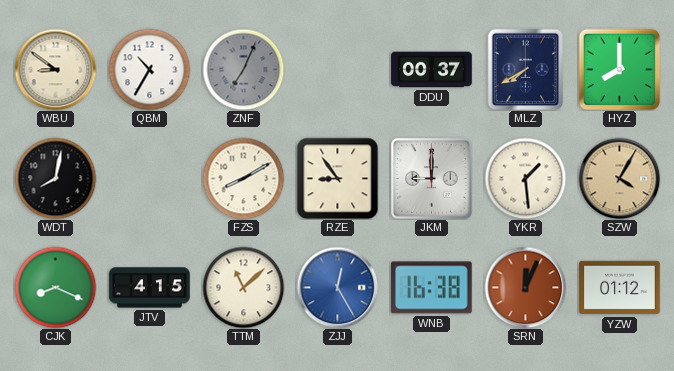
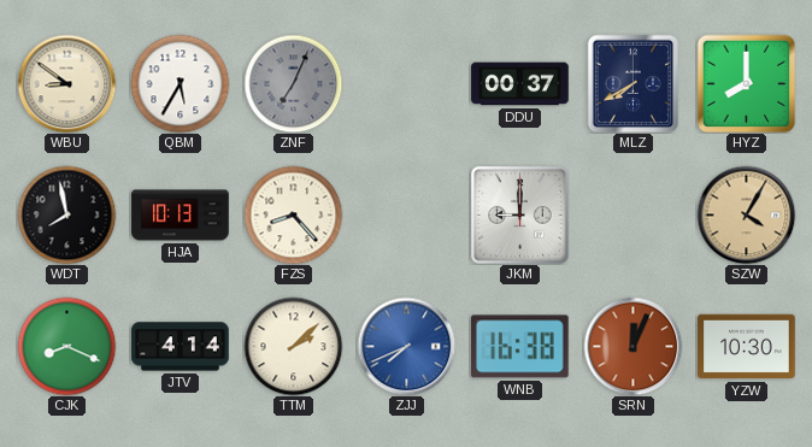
QBM: 10:35 -> 5:35
WDT: 8:02 -> 7:58
HJA: none -> 10:13
FZS: 8:10 -> 8:23
RZE: 8:54 -> none
YKR: 1:29 -> none
JTV: 4:15 -> 4:14
TTM: 11:08 -> 2:08
ZJJ: 12:25 -> 7:41
YZW: 01:12 -> 10:30
